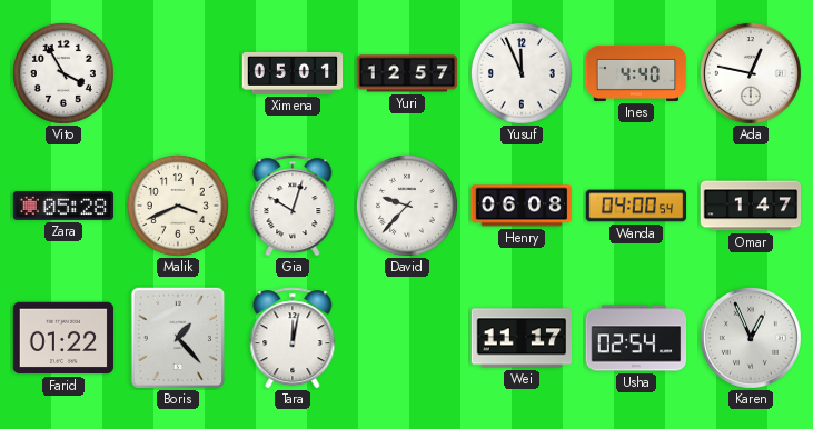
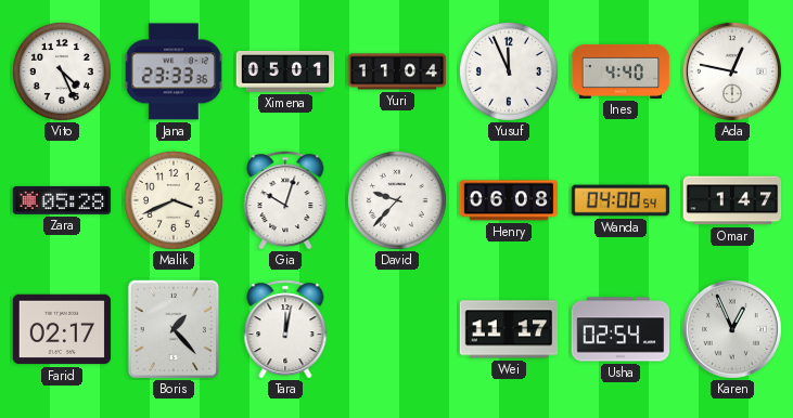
Vito: 3:55 -> 4:26
Jana: none -> 23:33
Yuri: 12:57 -> 11:04
Farid: 01:22 -> 02:17
